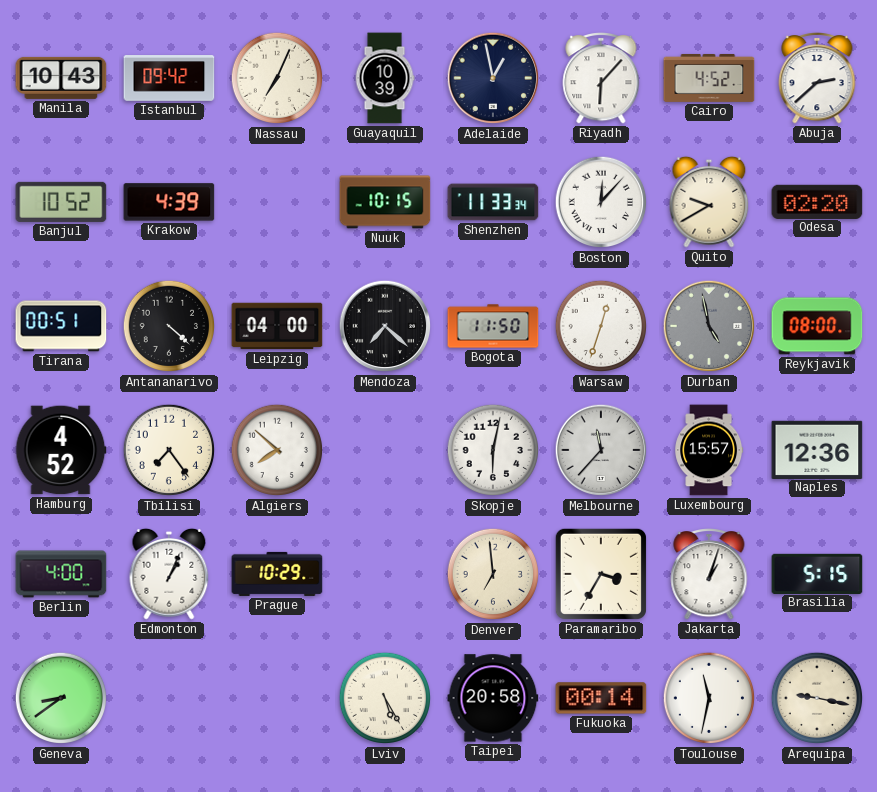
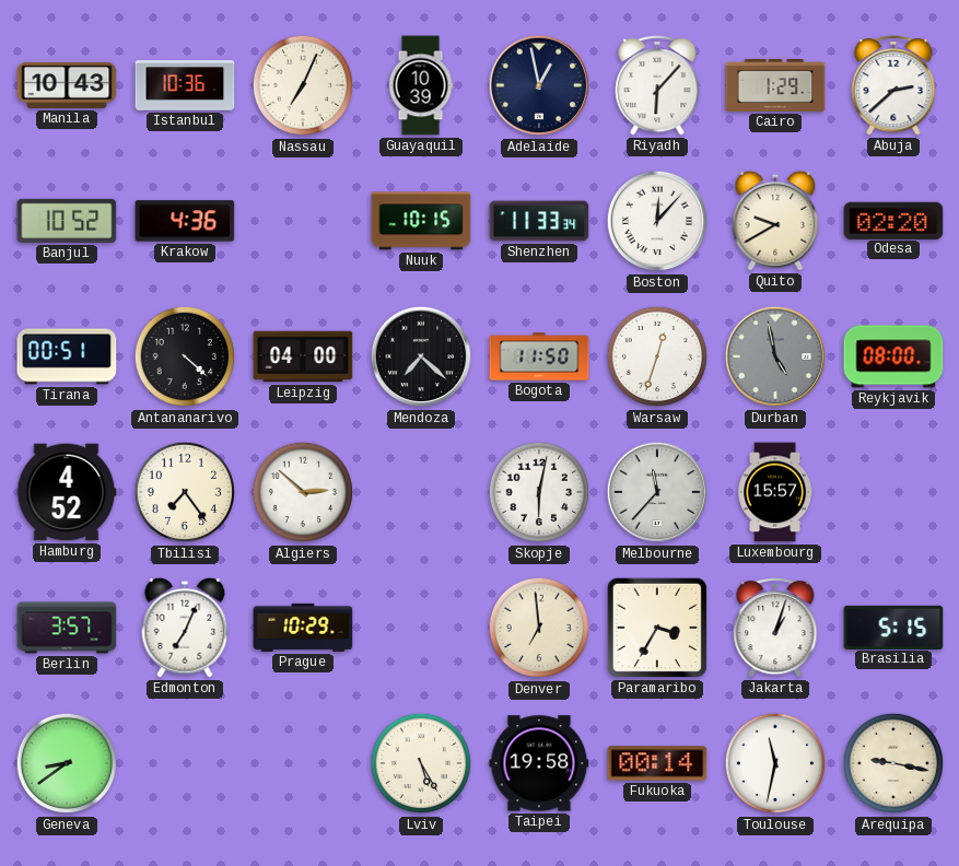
Istanbul: 09:42 -> 10:36
Cairo: 4:52 -> 1:29
Krakow: 4:39 -> 4:36
Algiers: 7:52 -> 2:52
Naples: 12:36 -> none
Berlin: 4:00 -> 3:57
Edmonton: 1:04 -> 7:04
Taipei: 20:58 -> 19:58
